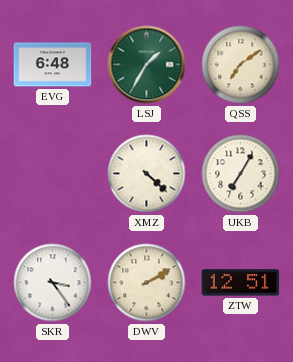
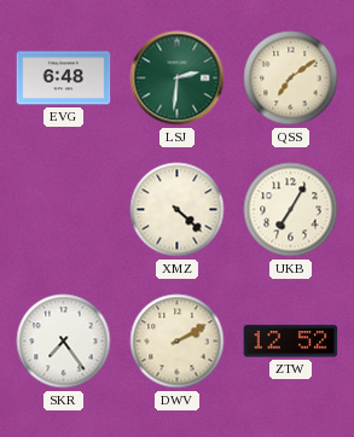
LSJ: 1:35 -> 2:31
SKR: 3:24 -> 7:24
ZTW: 12:51 -> 12:52
